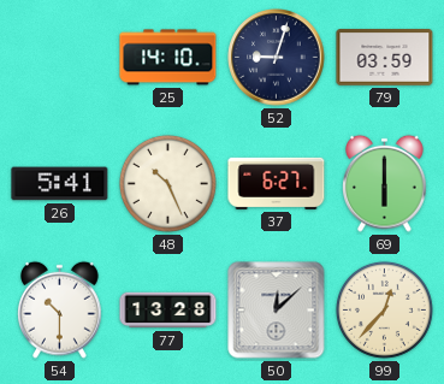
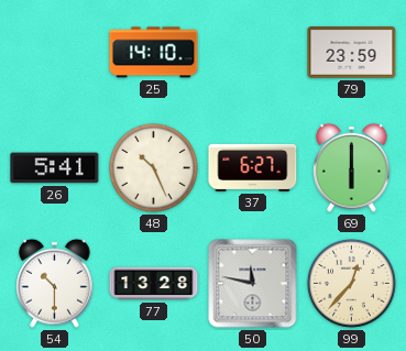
52: 9:03 -> none
79: 03:59 -> 23:59
50: 12:08 -> 11:47
